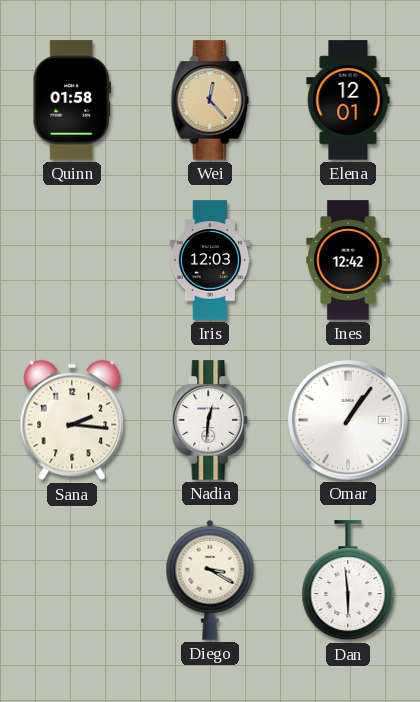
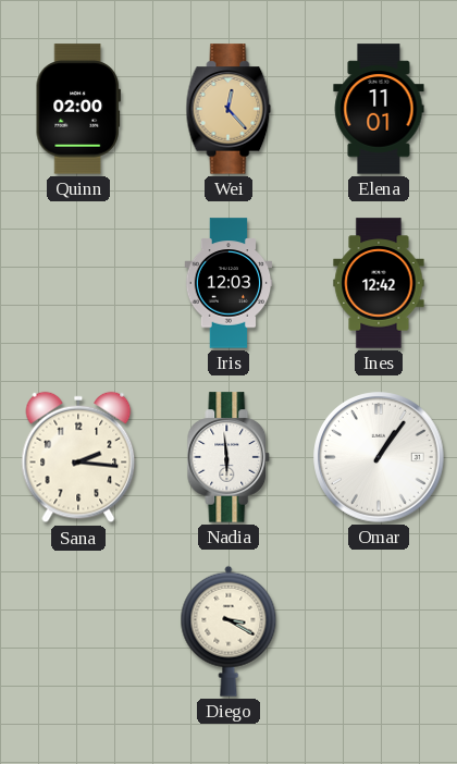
Quinn: 01:58 -> 02:00
Elena: 12:01 -> 11:01
Nadia: 12:31 -> 5:59
Dan: 5:59 -> none
